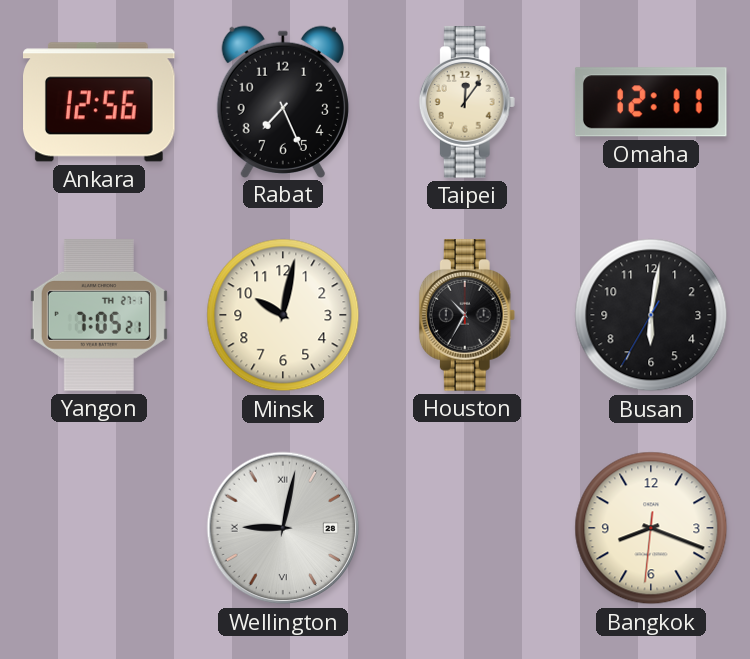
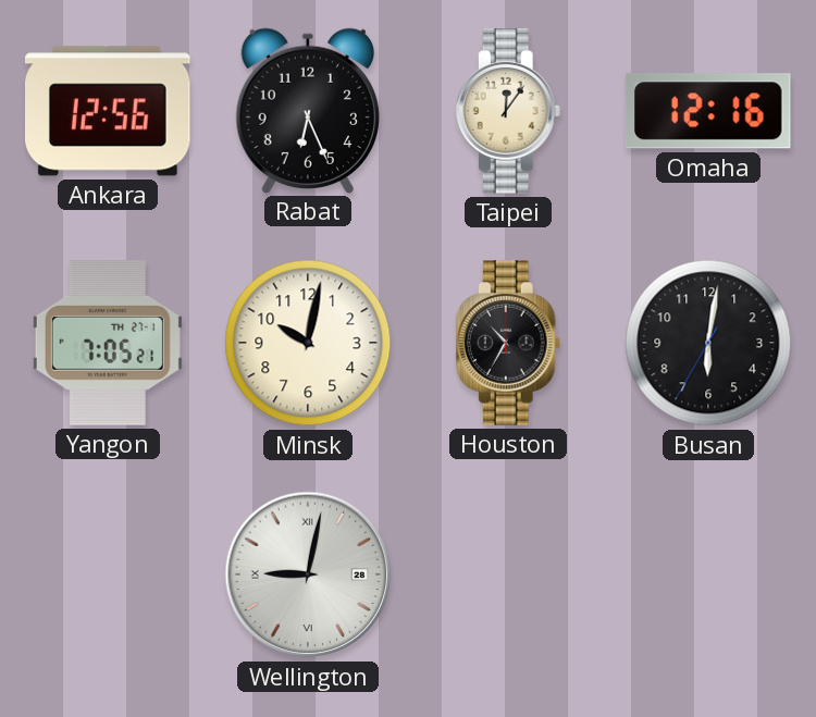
Rabat: 7:26 -> 6:26
Omaha: 12:11 -> 12:16
Bangkok: 8:18 -> none
